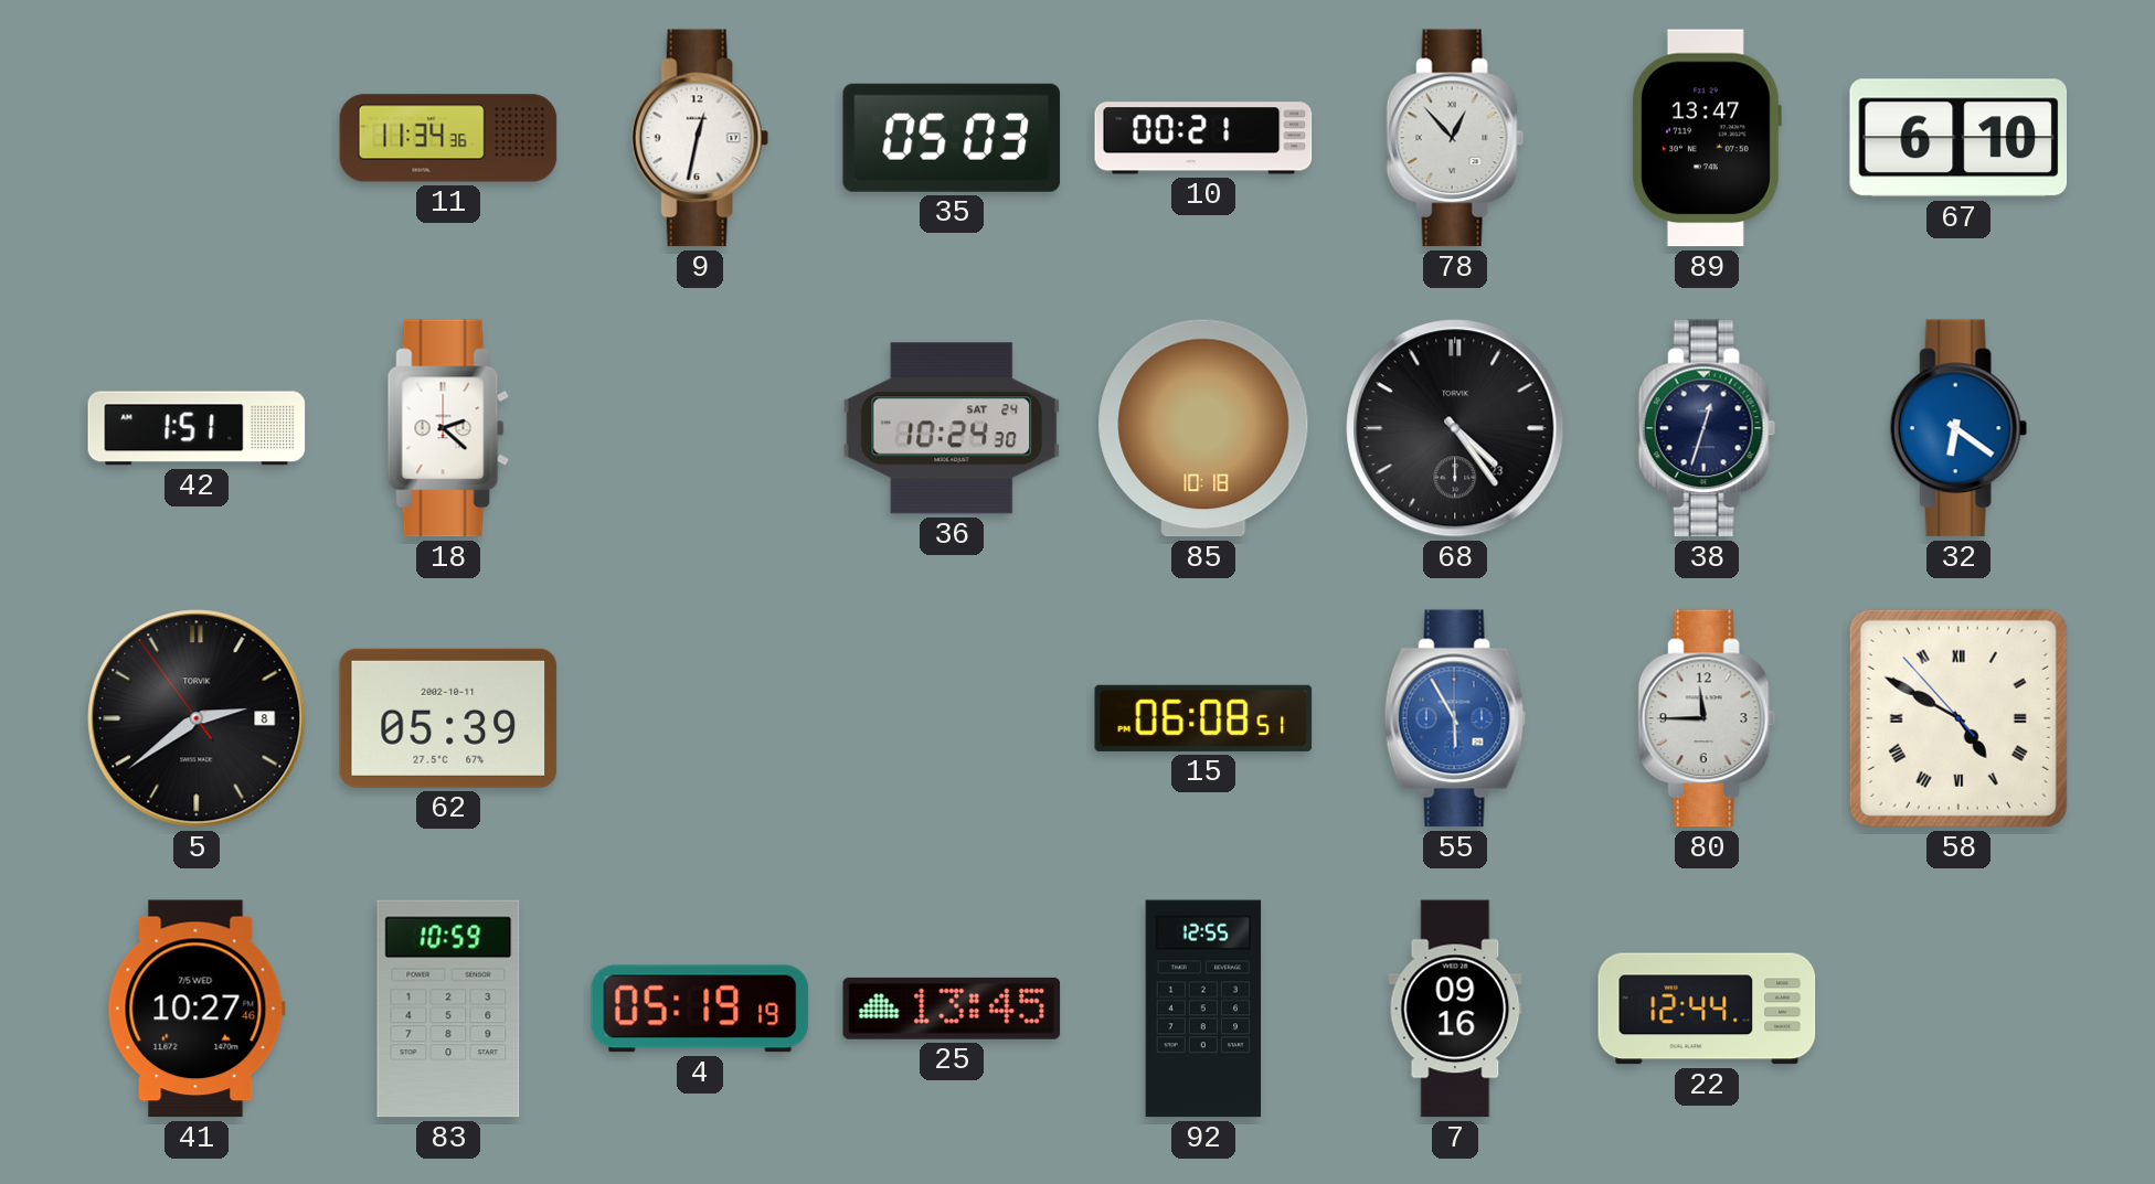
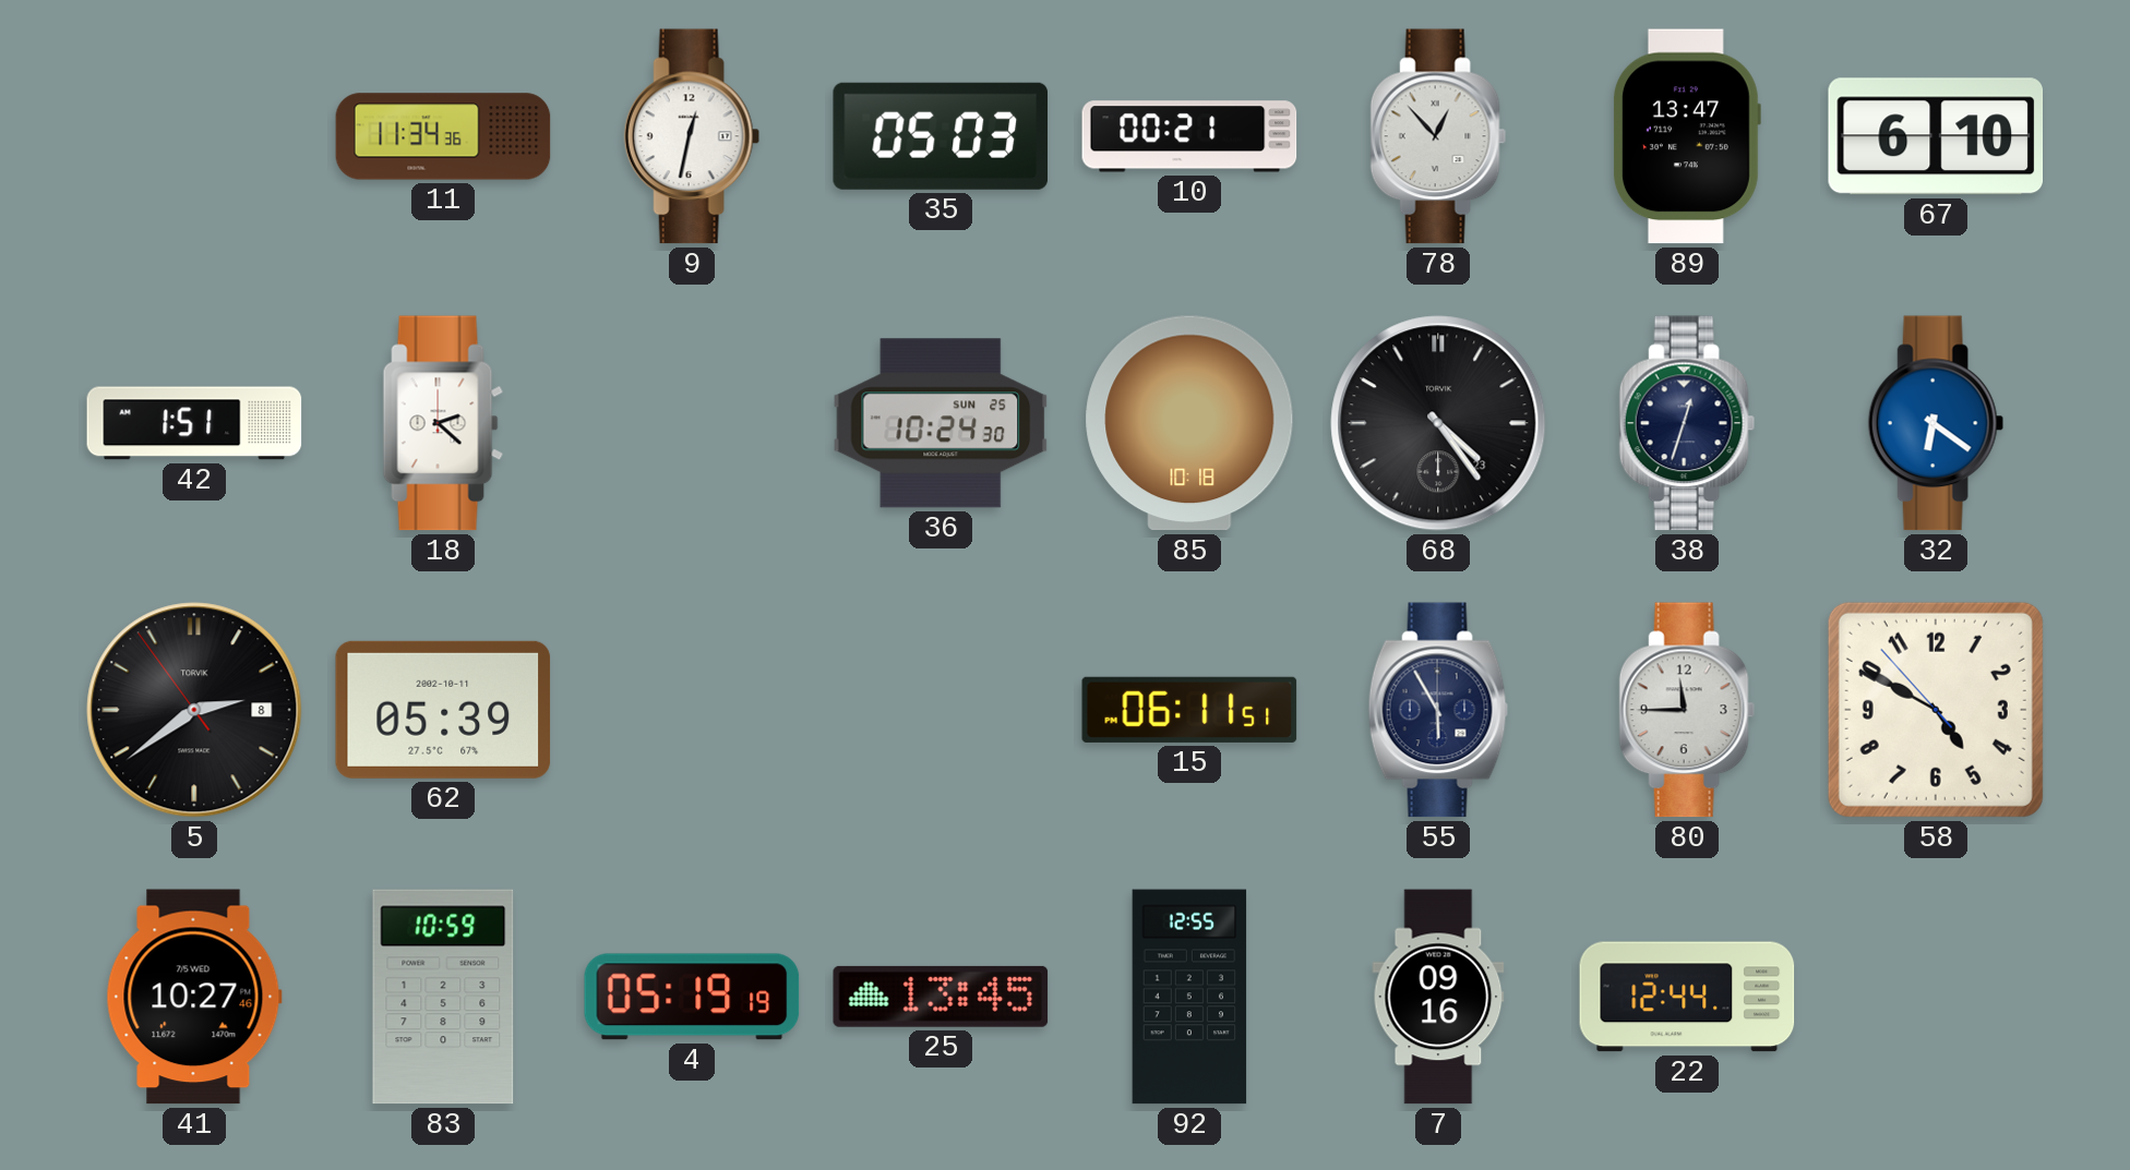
36 date: SAT 24 -> SUN 25
15: 06:08 -> 06:11
55 dial: blue -> navy
58 numerals: Roman -> Arabic
